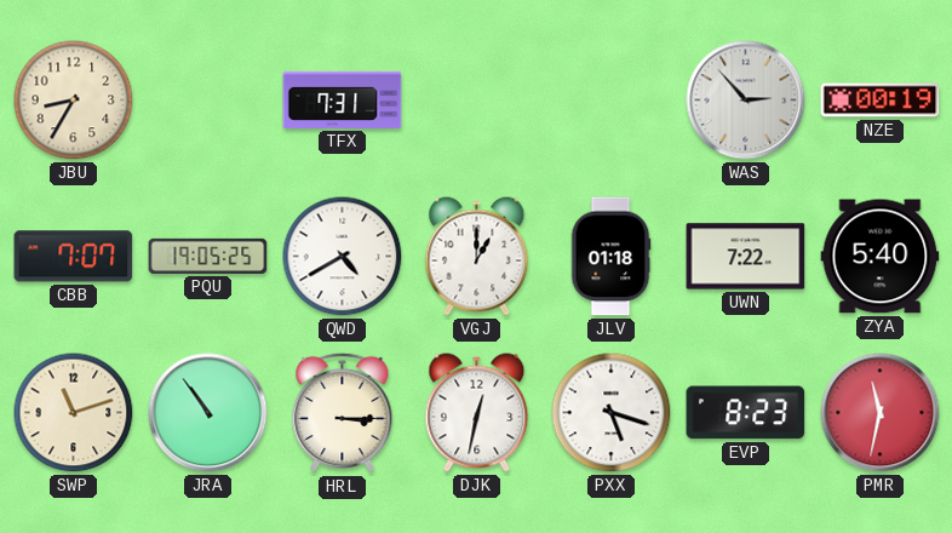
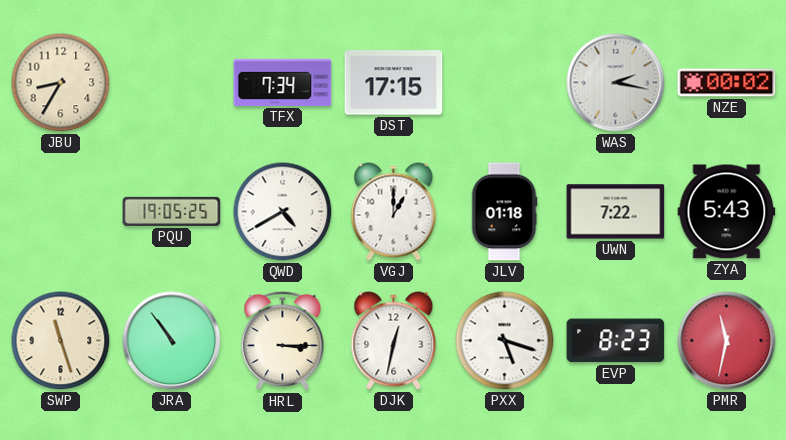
TFX: 7:31 -> 7:34
DST: none -> 17:15
WAS: 2:53 -> 2:17
NZE: 00:19 -> 00:02
CBB: 7:07 -> none
ZYA: 5:40 -> 5:43
SWP: 11:12 -> 11:27
